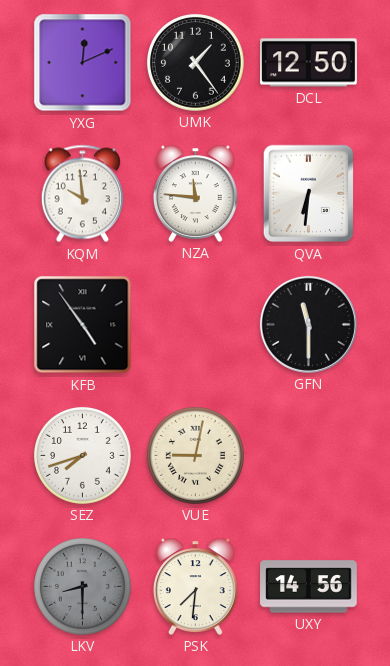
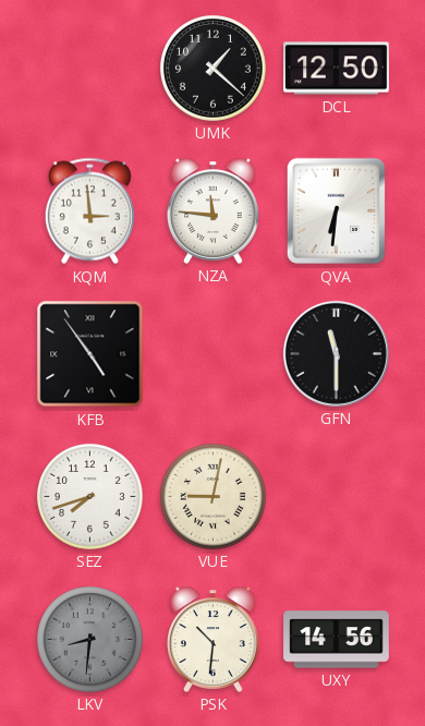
YXG: 12:11 -> none
UMK: 1:24 -> 1:22
KQM: 9:59 -> 2:59
LKV: 8:30 -> 8:31
PSK: 7:31 -> 10:31
